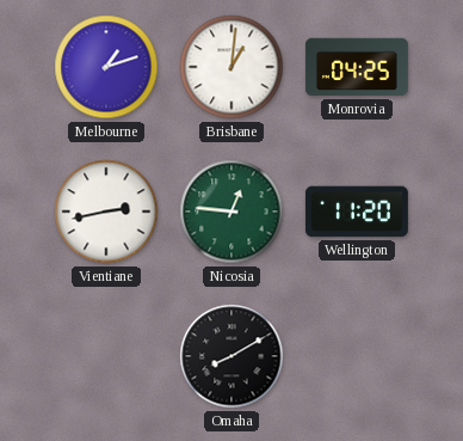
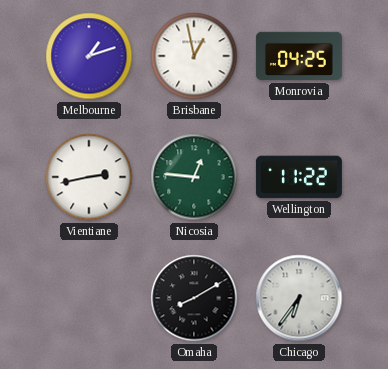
Brisbane: 1:01 -> 12:58
Wellington: 11:20 -> 11:22
Chicago: none -> 6:36
